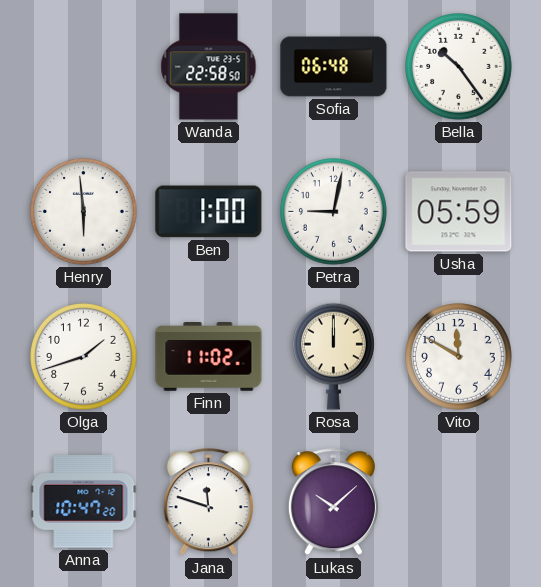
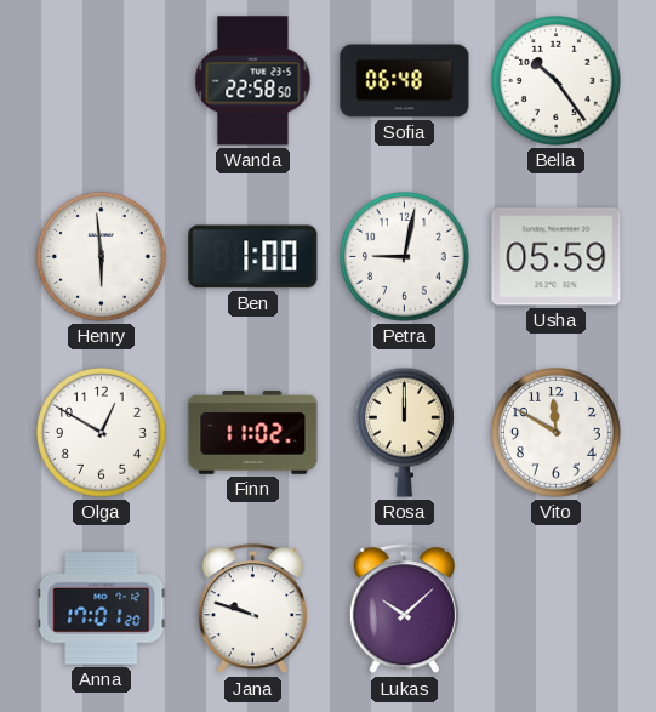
Olga: 1:42 -> 12:50
Anna: 10:47 -> 17:01
Jana: 11:48 -> 9:48
